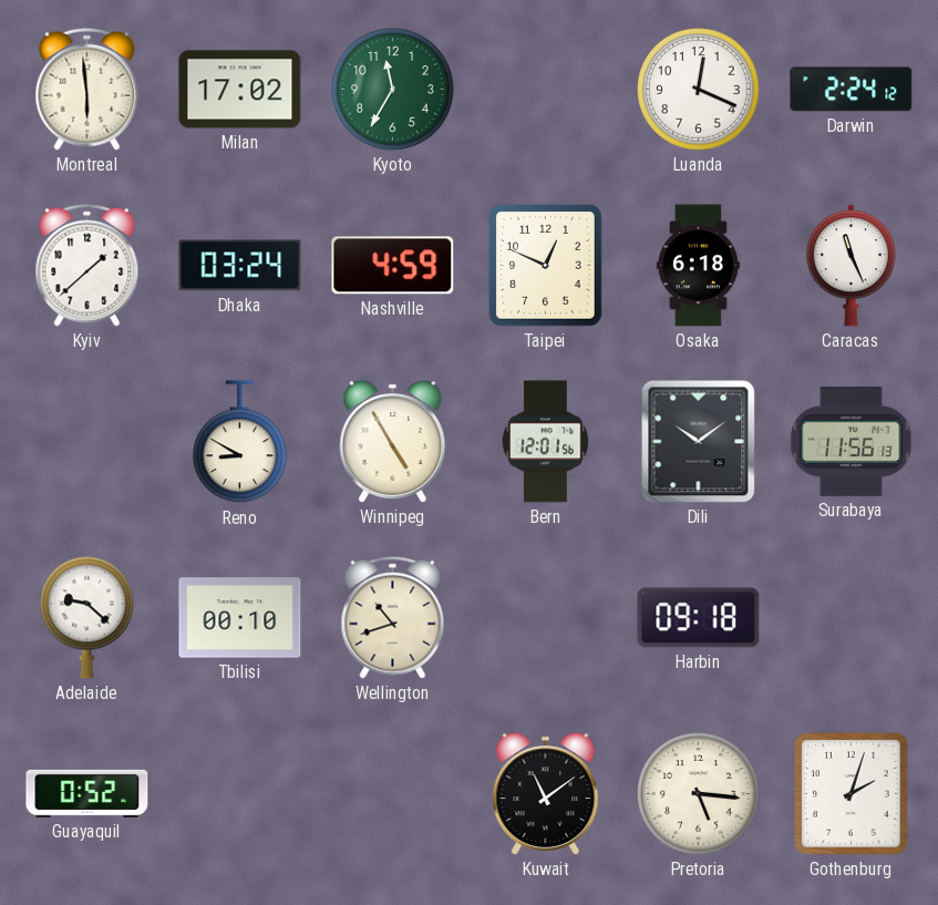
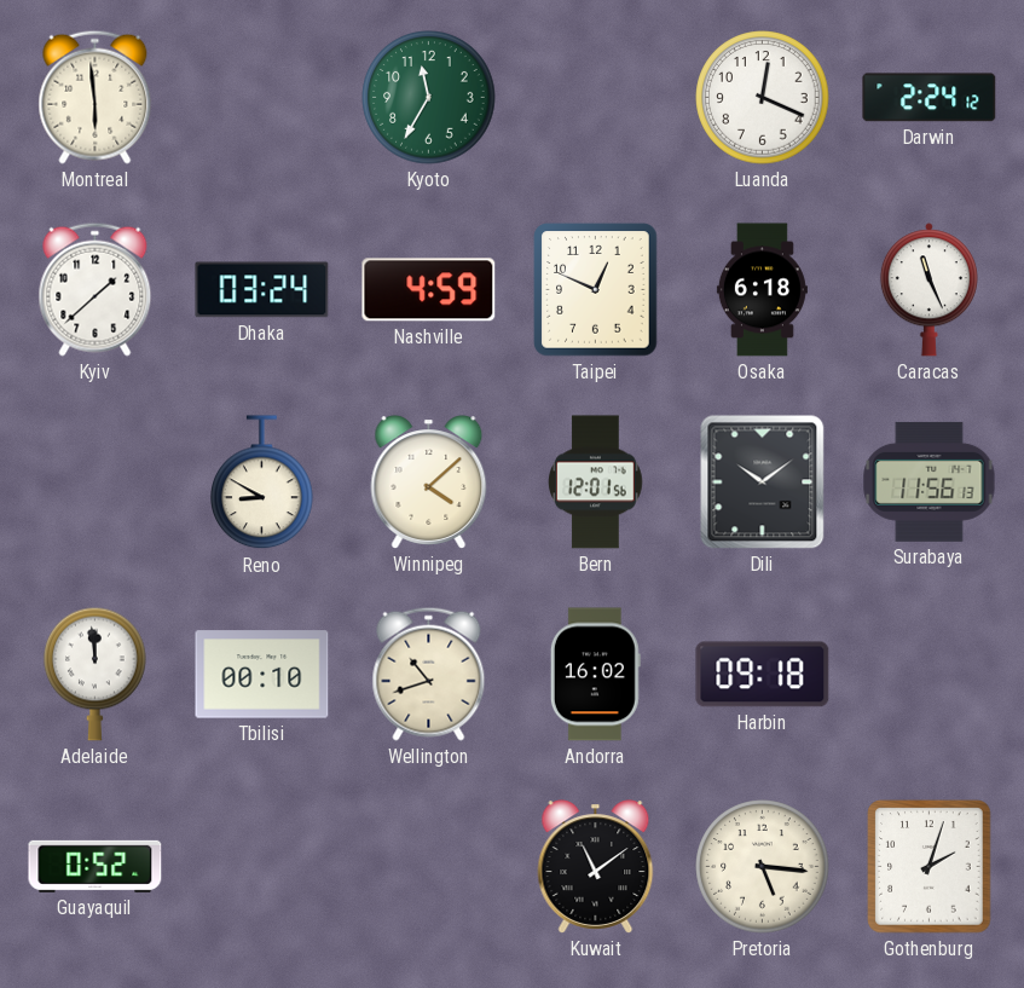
Milan: 17:02 -> none
Winnipeg: 4:55 -> 4:08
Adelaide: 9:22 -> 11:59
Andorra: none -> 16:02
